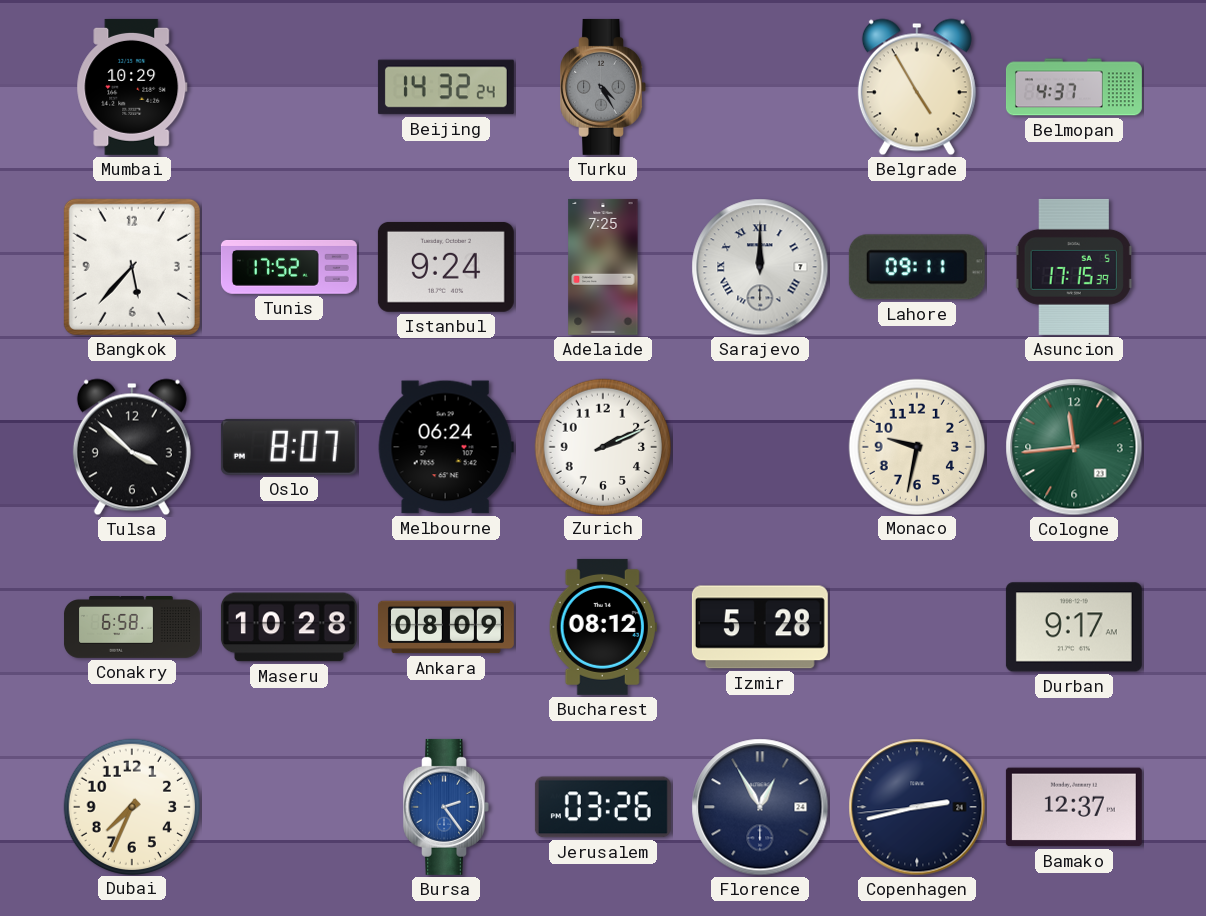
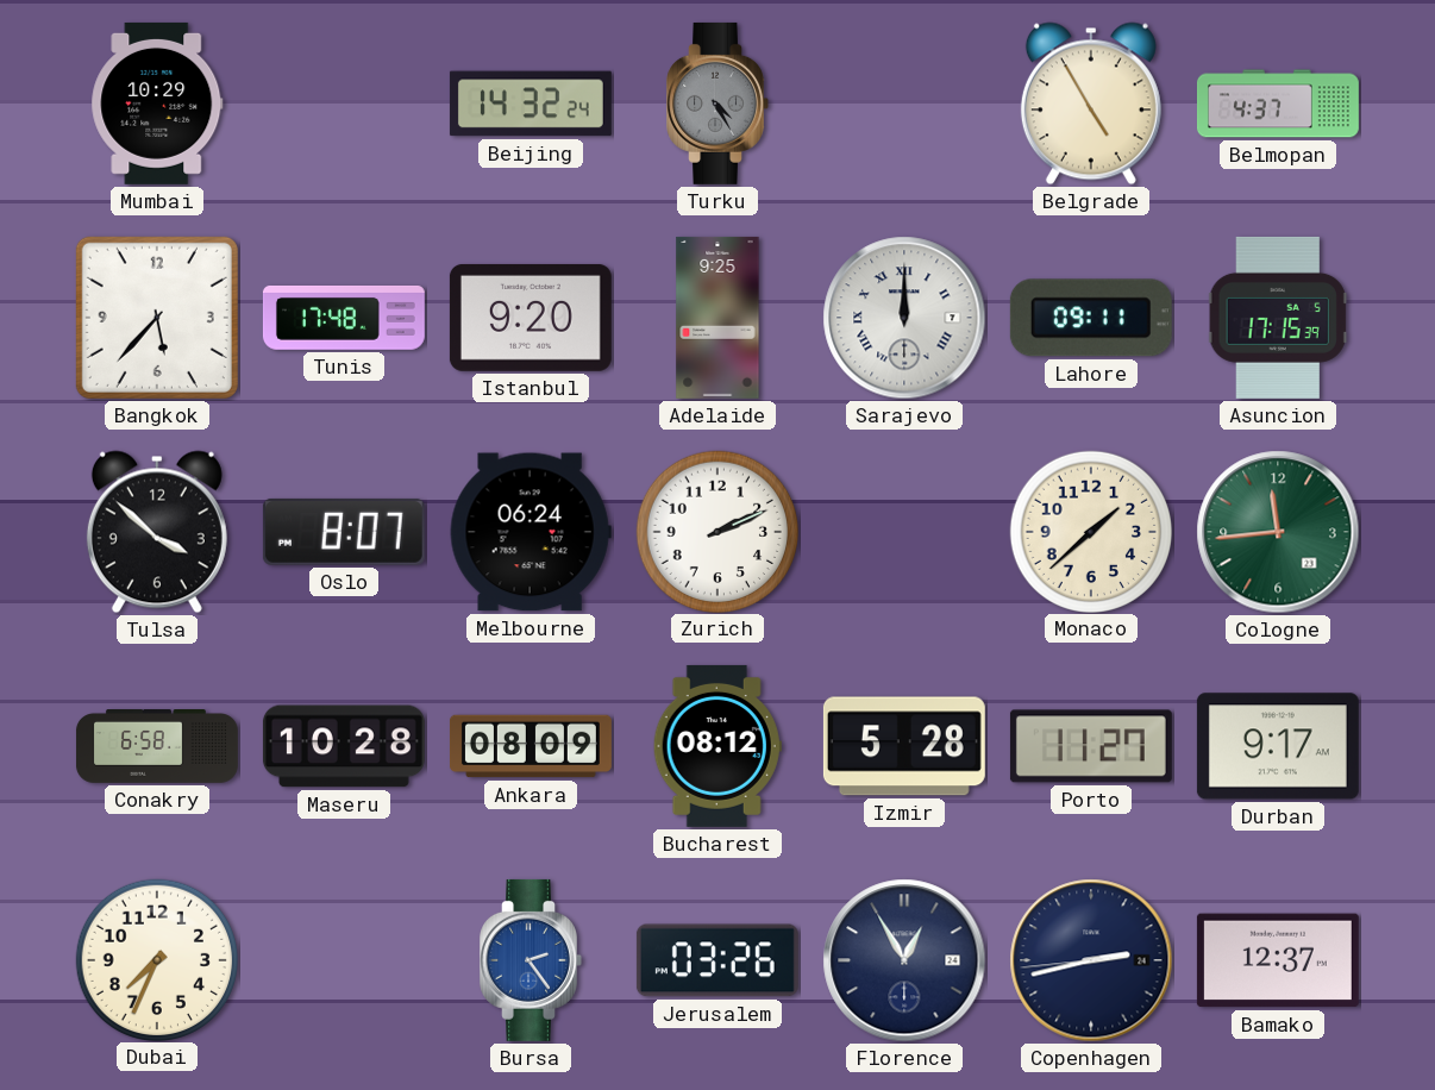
Tunis: 17:52 -> 17:48
Istanbul: 9:24 -> 9:20
Adelaide: 7:25 -> 9:25
Monaco: 9:32 -> 1:38
Porto: none -> 11:27
